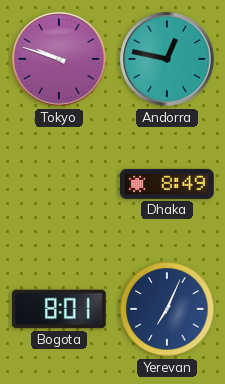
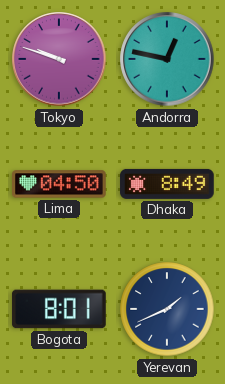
Lima: none -> 04:50
Yerevan: 7:04 -> 1:41
